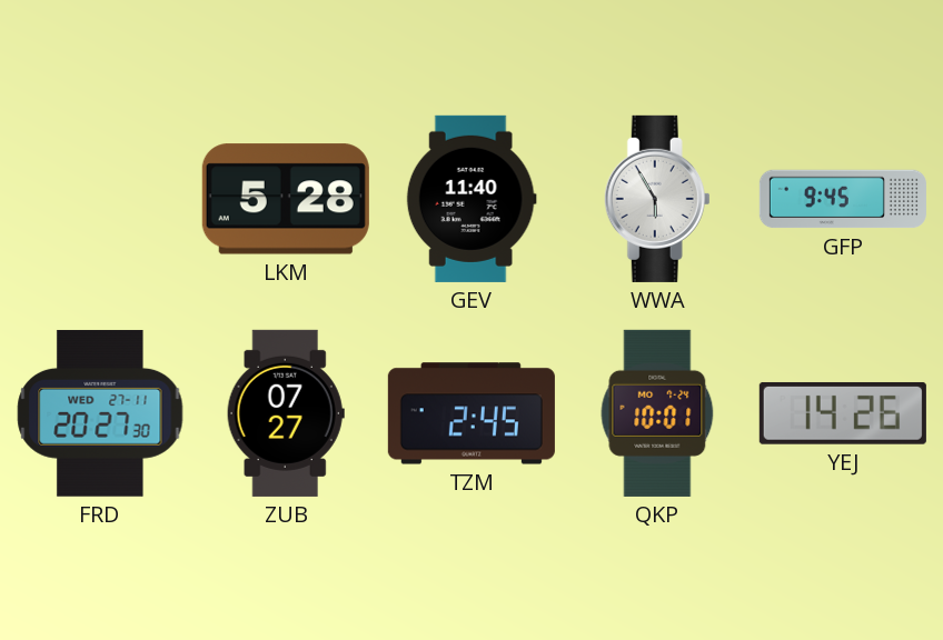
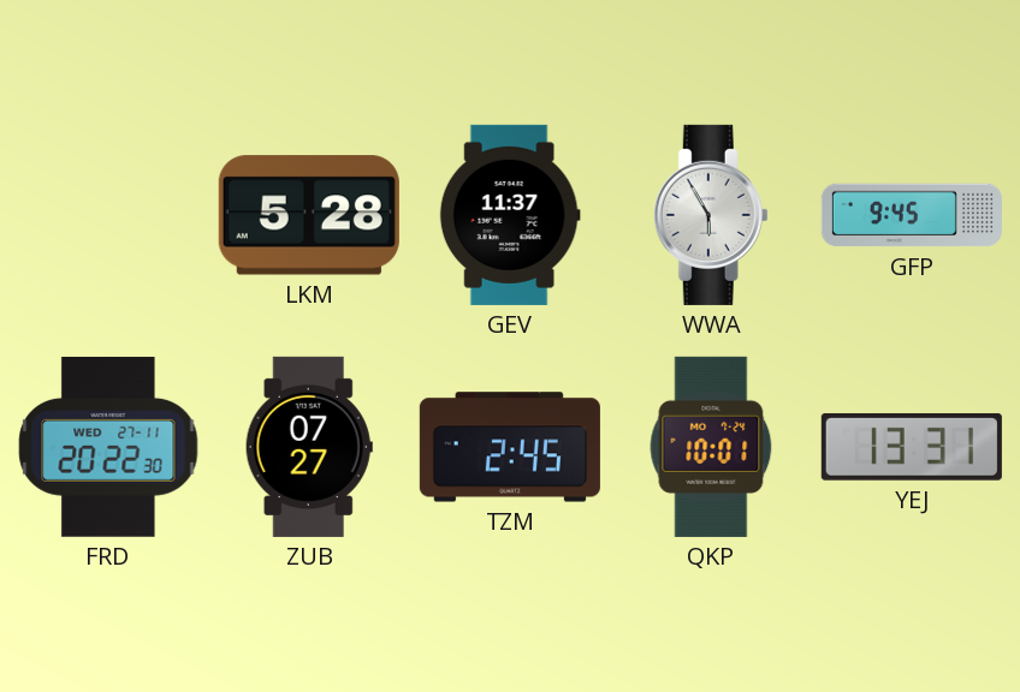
GEV: 11:40 -> 11:37
FRD: 20:27 -> 20:22
YEJ: 14:26 -> 13:31
